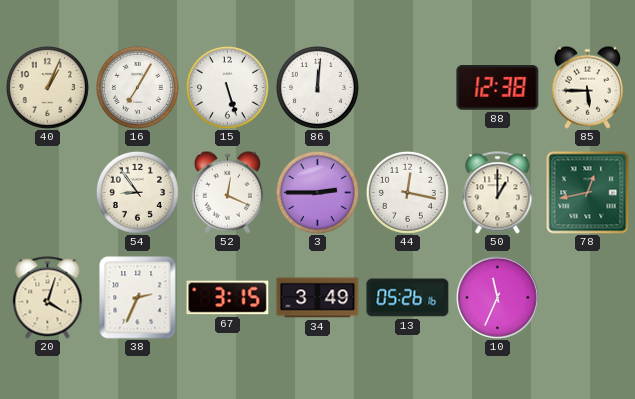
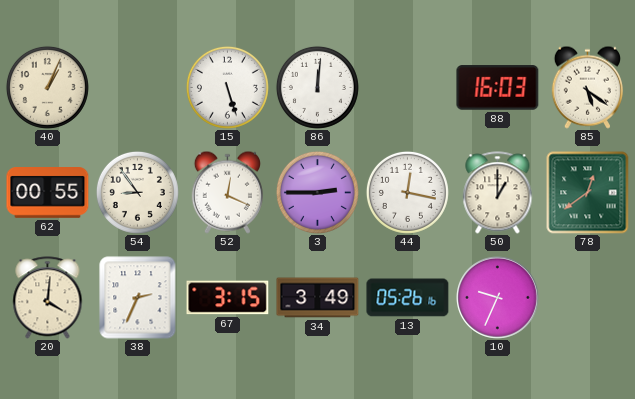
16: 7:05 -> none
88: 12:38 -> 16:03
85: 5:45 -> 5:21
62: none -> 00:55
78: 12:43 -> 12:39
20: 4:03 -> 4:01
10: 11:34 -> 9:34
